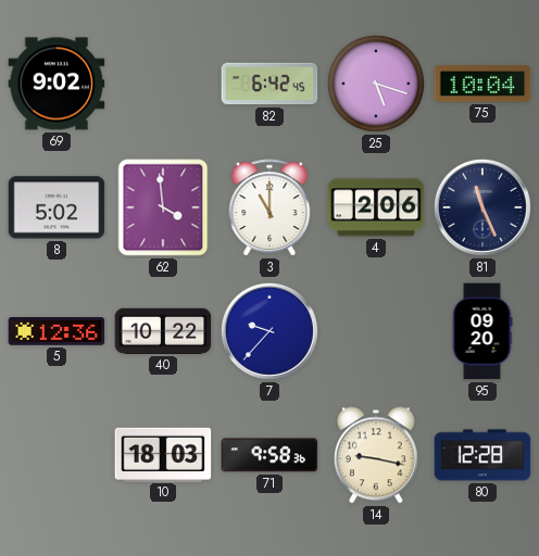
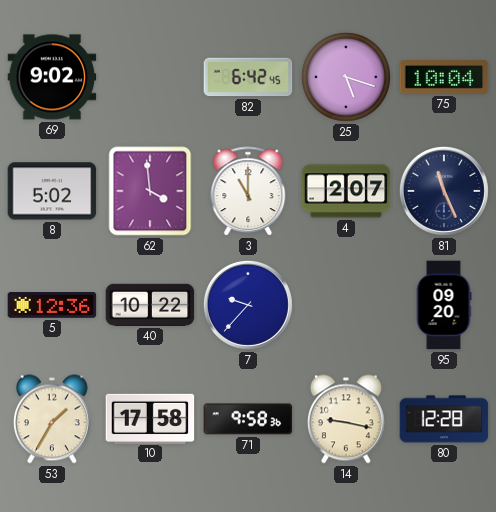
4: 2:06 -> 2:07
53: none -> 1:35
10: 18:03 -> 17:58
